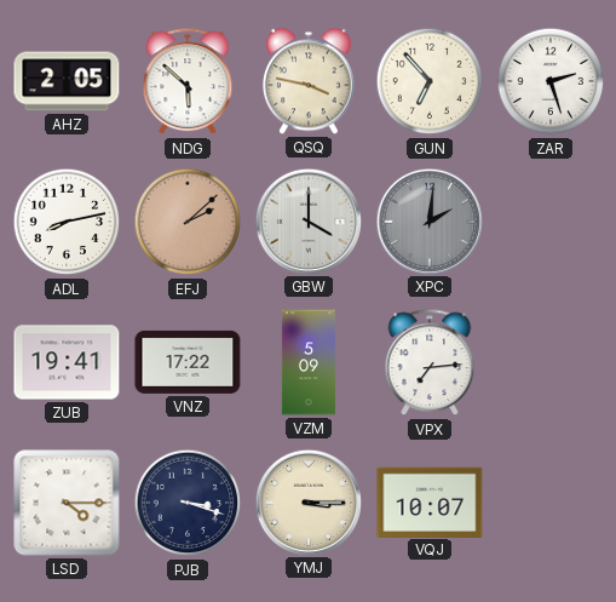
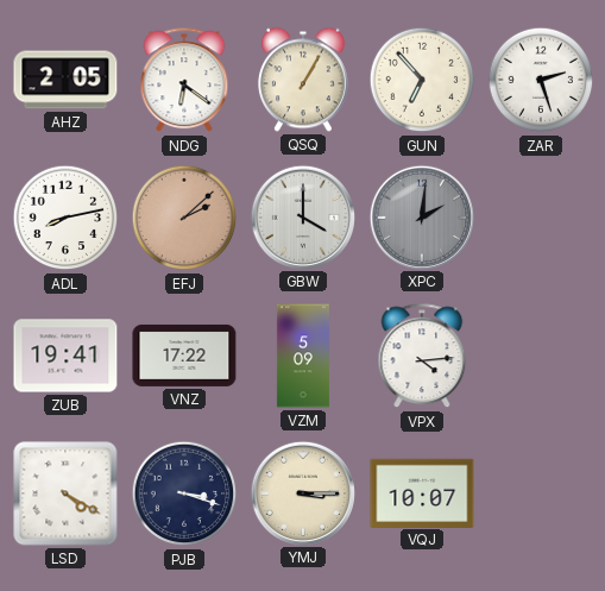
NDG: 5:52 -> 6:21
QSQ: 3:47 -> 1:05
VPX: 7:14 -> 4:14
LSD: 4:15 -> 4:20
